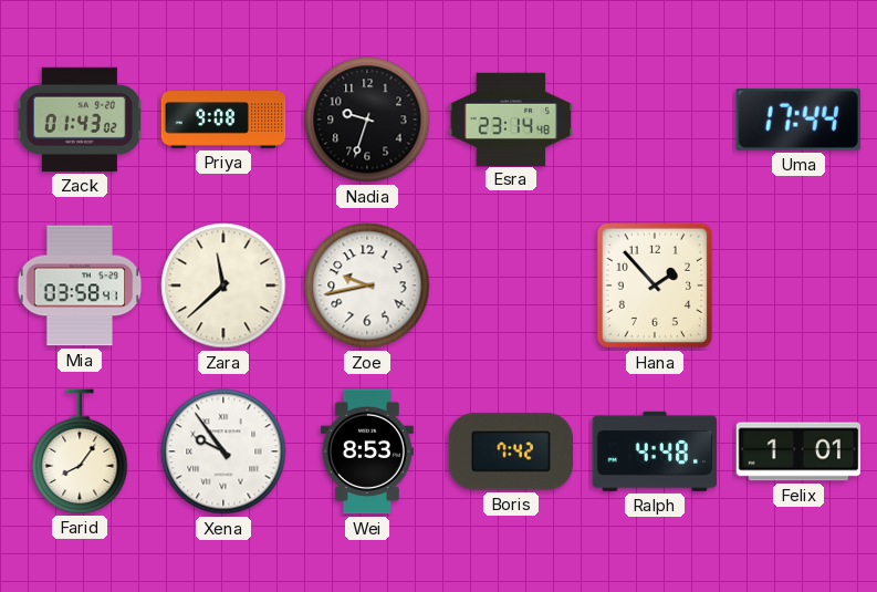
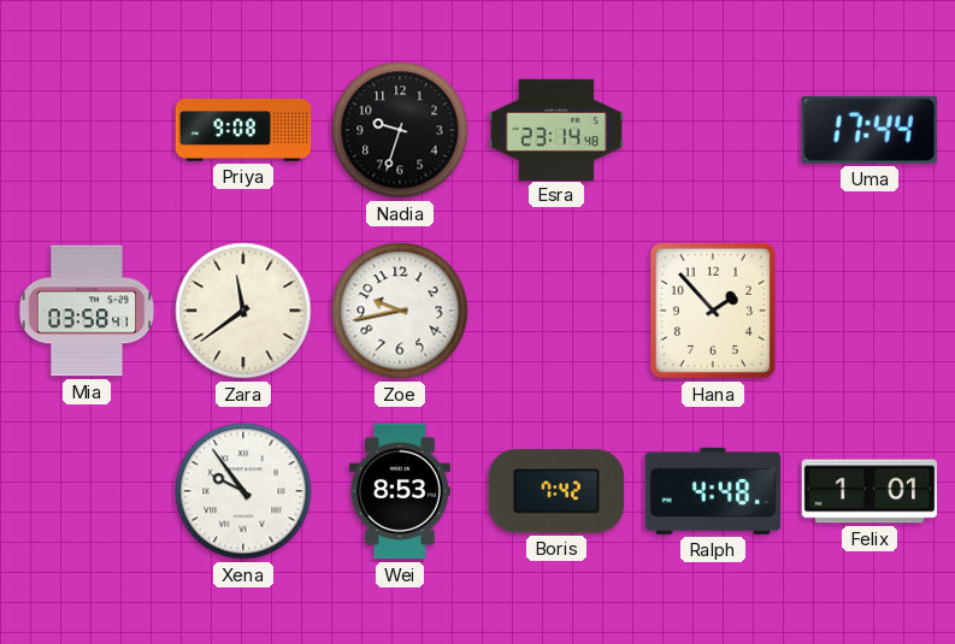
Zack: 01:43 -> none
Zara: 11:38 -> 11:39
Farid: 8:06 -> none
